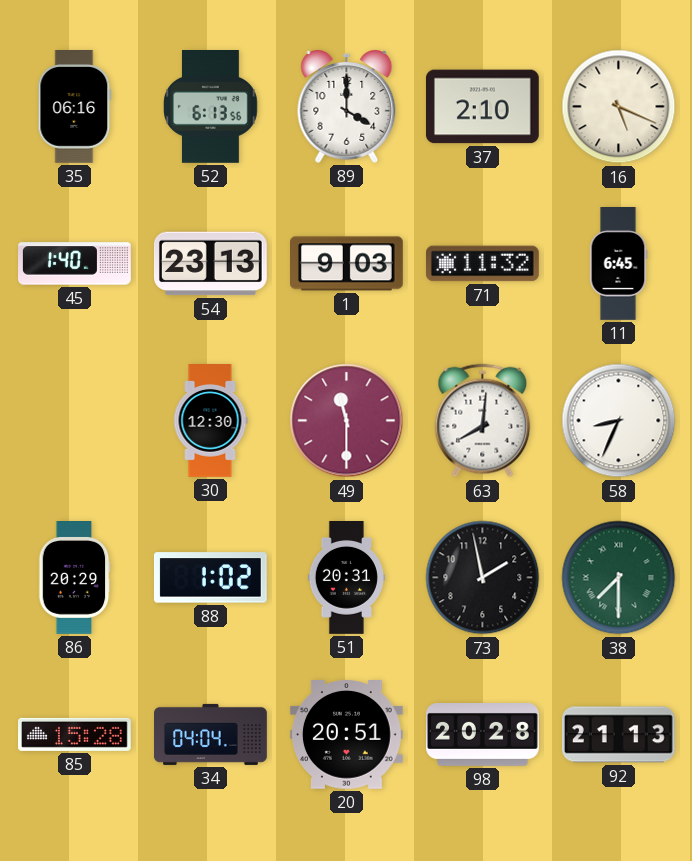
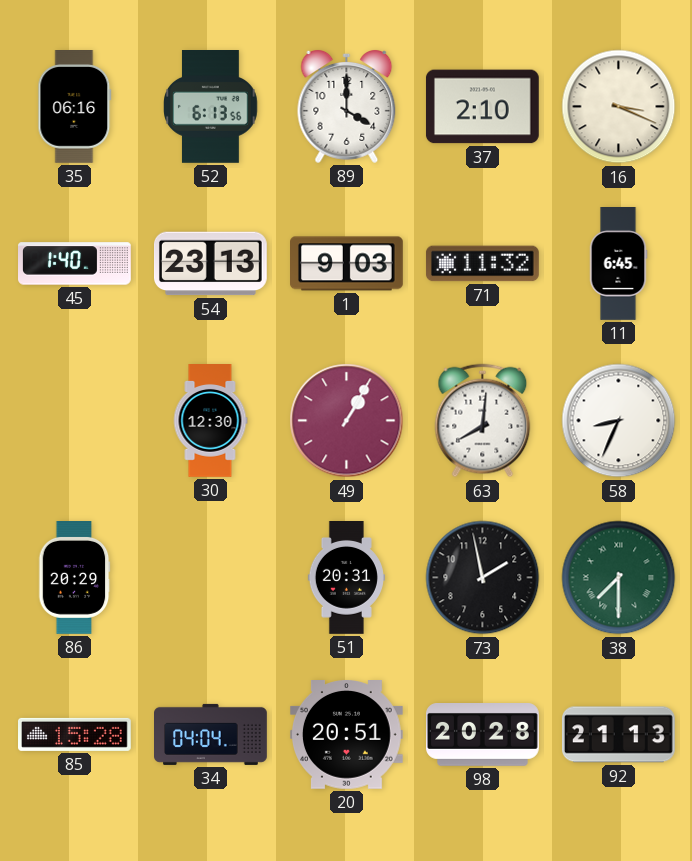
16: 5:19 -> 3:19
49: 11:30 -> 1:05
88: 1:02 -> none
